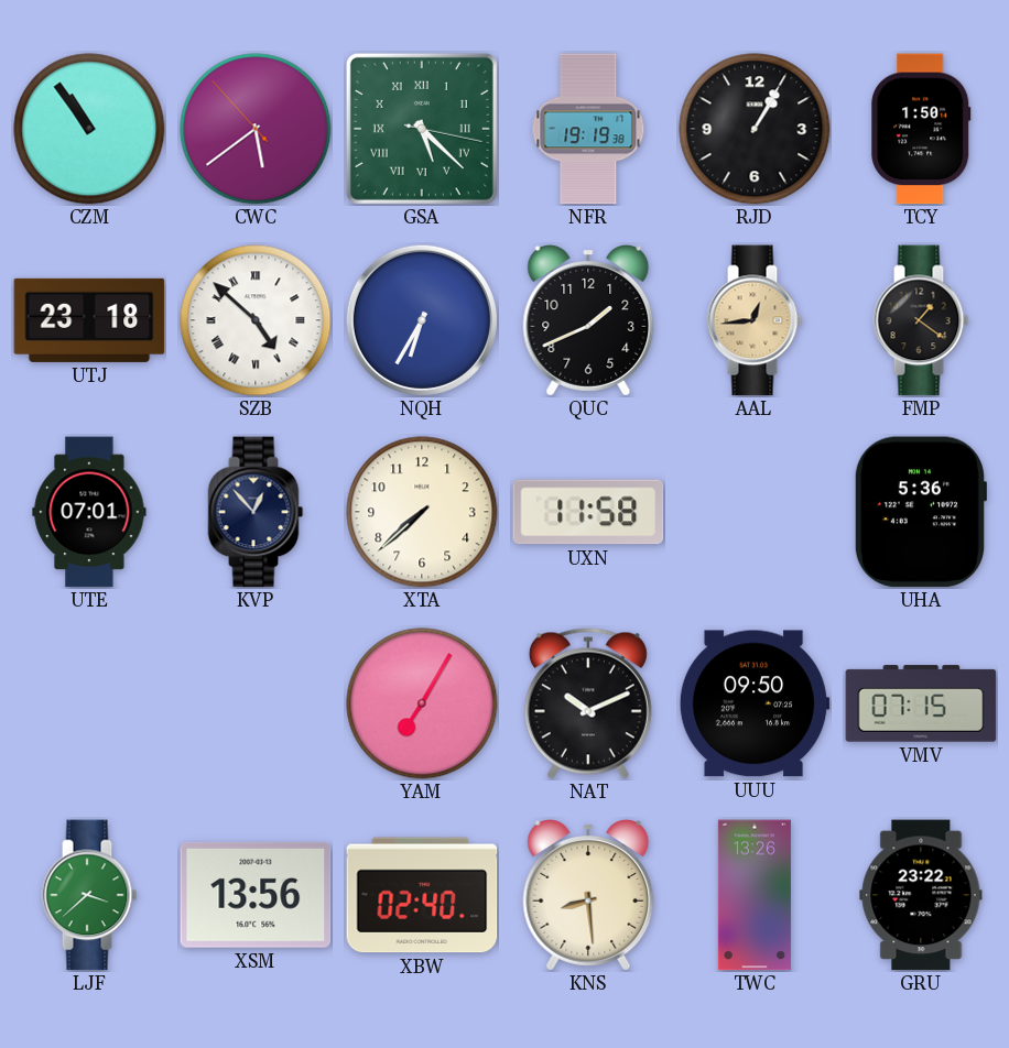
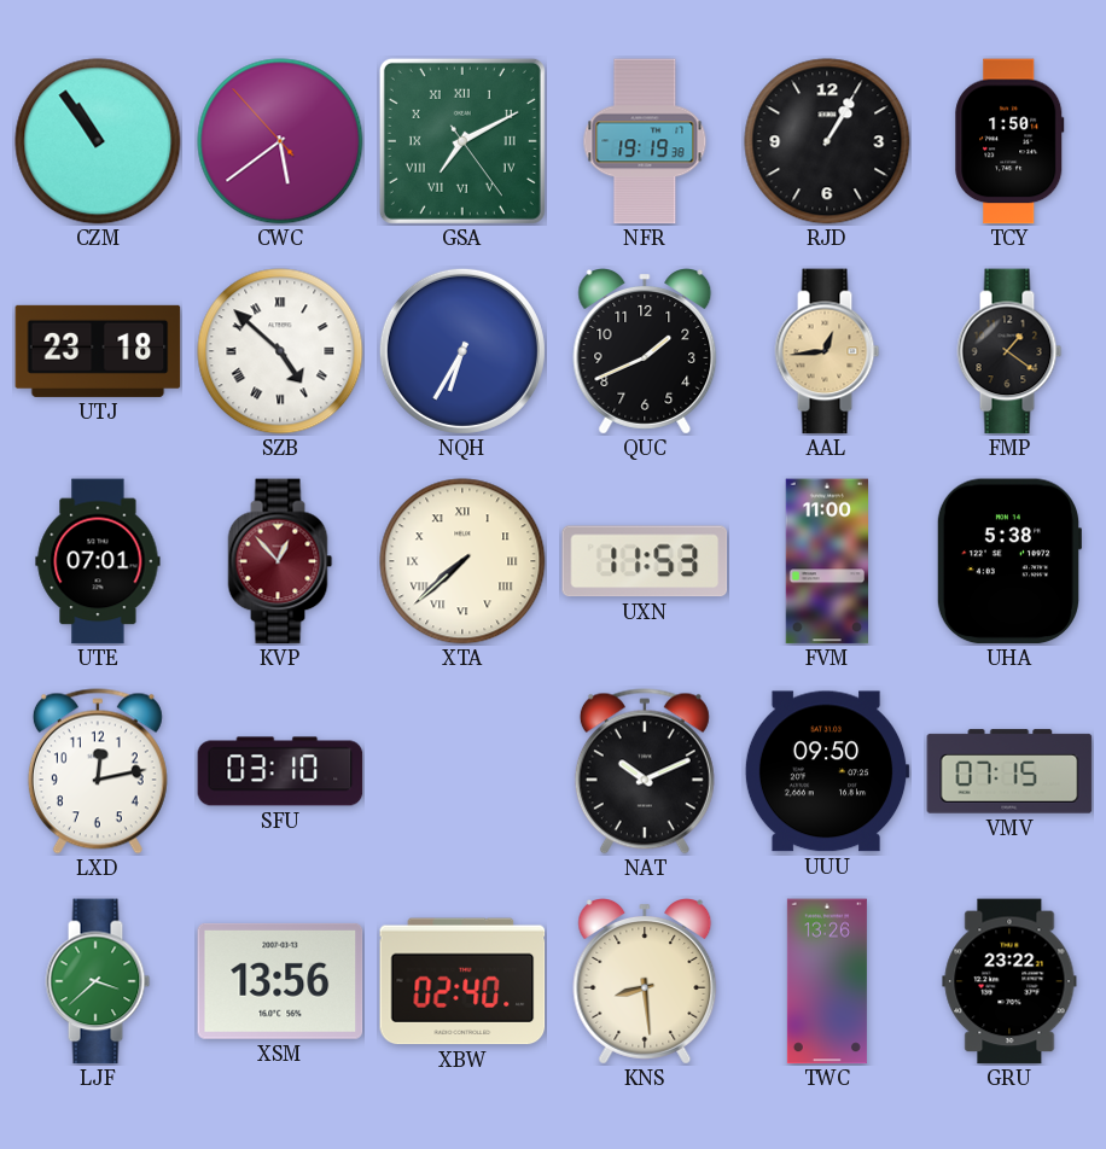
GSA: 5:22 -> 7:10
KVP dial: navy -> burgundy
XTA numerals: Arabic -> Roman
UXN: 11:58 -> 11:53
FVM: none -> 11:00
UHA: 5:36 -> 5:38
LXD: none -> 12:13
SFU: none -> 03:10
YAM: 7:05 -> none
